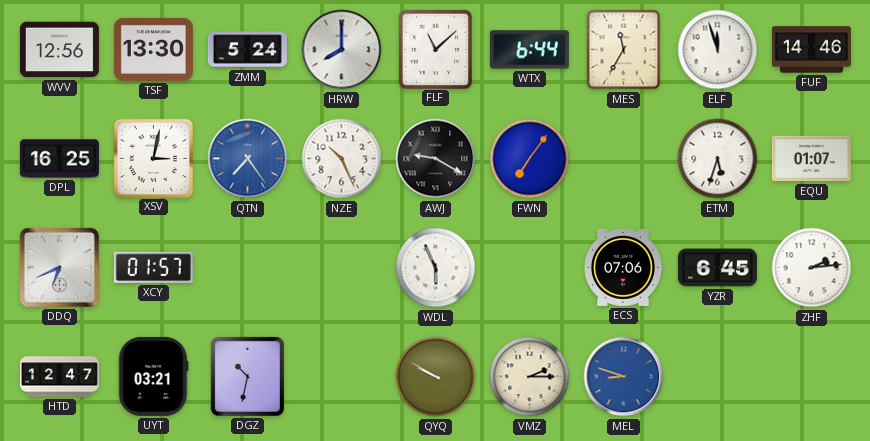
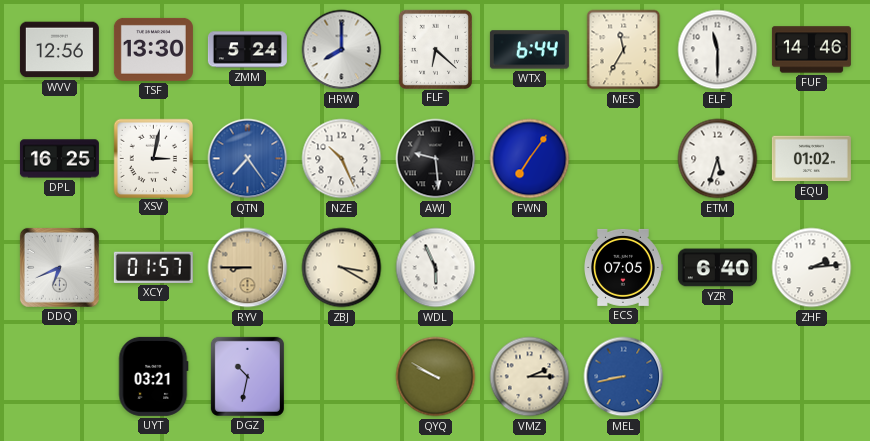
FLF: 11:08 -> 6:22
ELF: 11:57 -> 11:30
AWJ: 9:20 -> 9:29
EQU: 01:07 -> 01:02
RYV: none -> 8:45
ZBJ: none -> 3:20
ECS: 07:06 -> 07:05
YZR: 6:45 -> 6:40
HTD: 12:47 -> none
MEL: 8:48 -> 8:43
